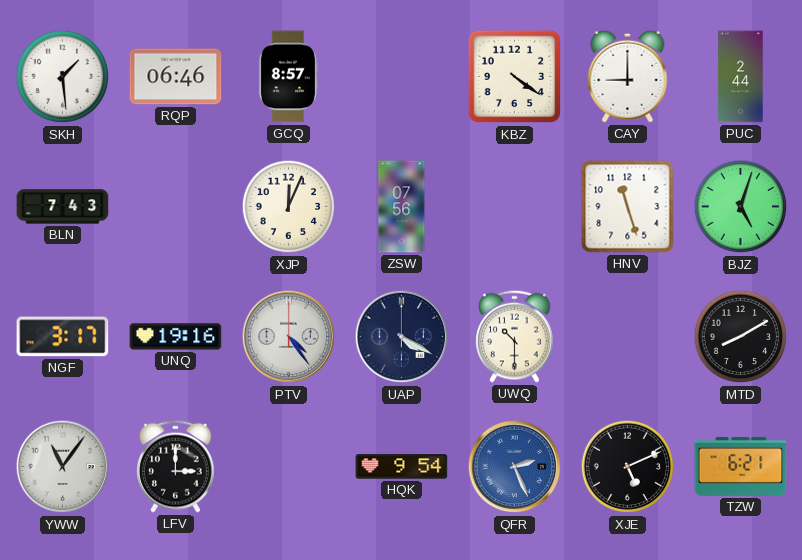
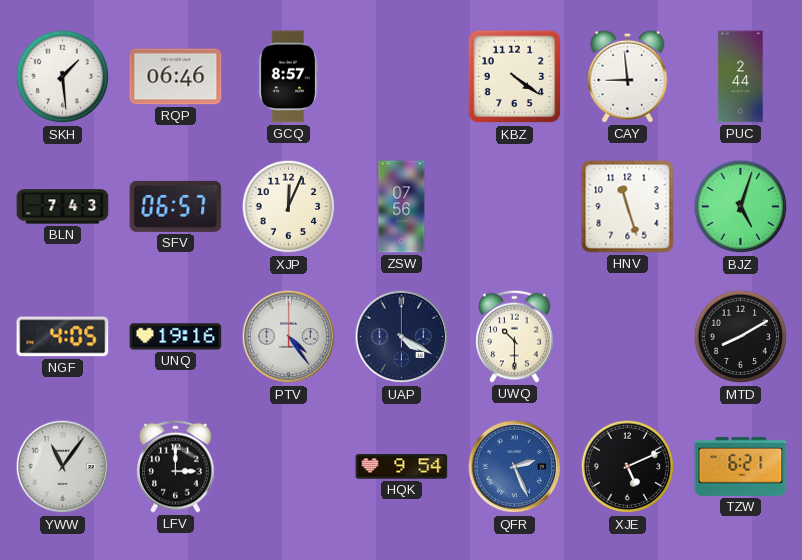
CAY: 9:00 -> 8:59
SFV: none -> 06:57
NGF: 3:17 -> 4:05
